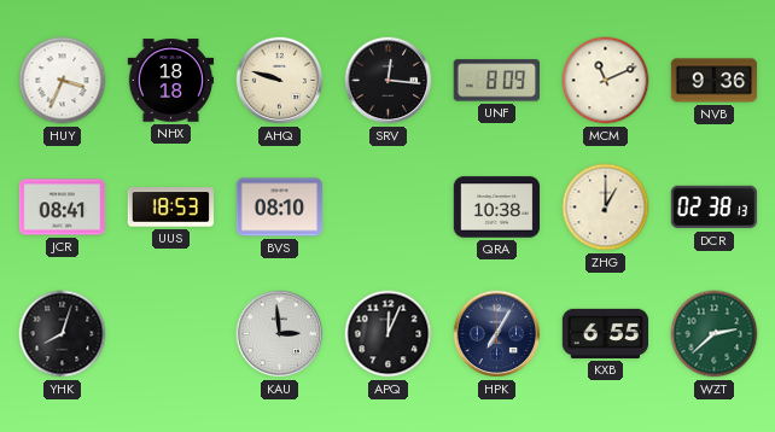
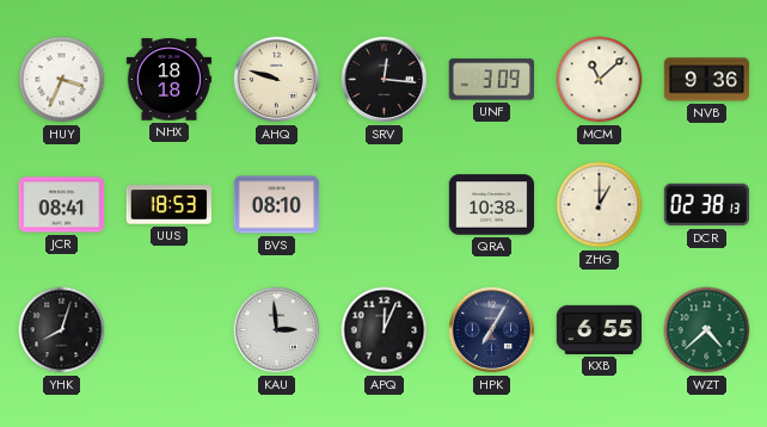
UNF: 8:09 -> 3:09
MCM: 11:11 -> 11:08
WZT: 2:38 -> 4:38
